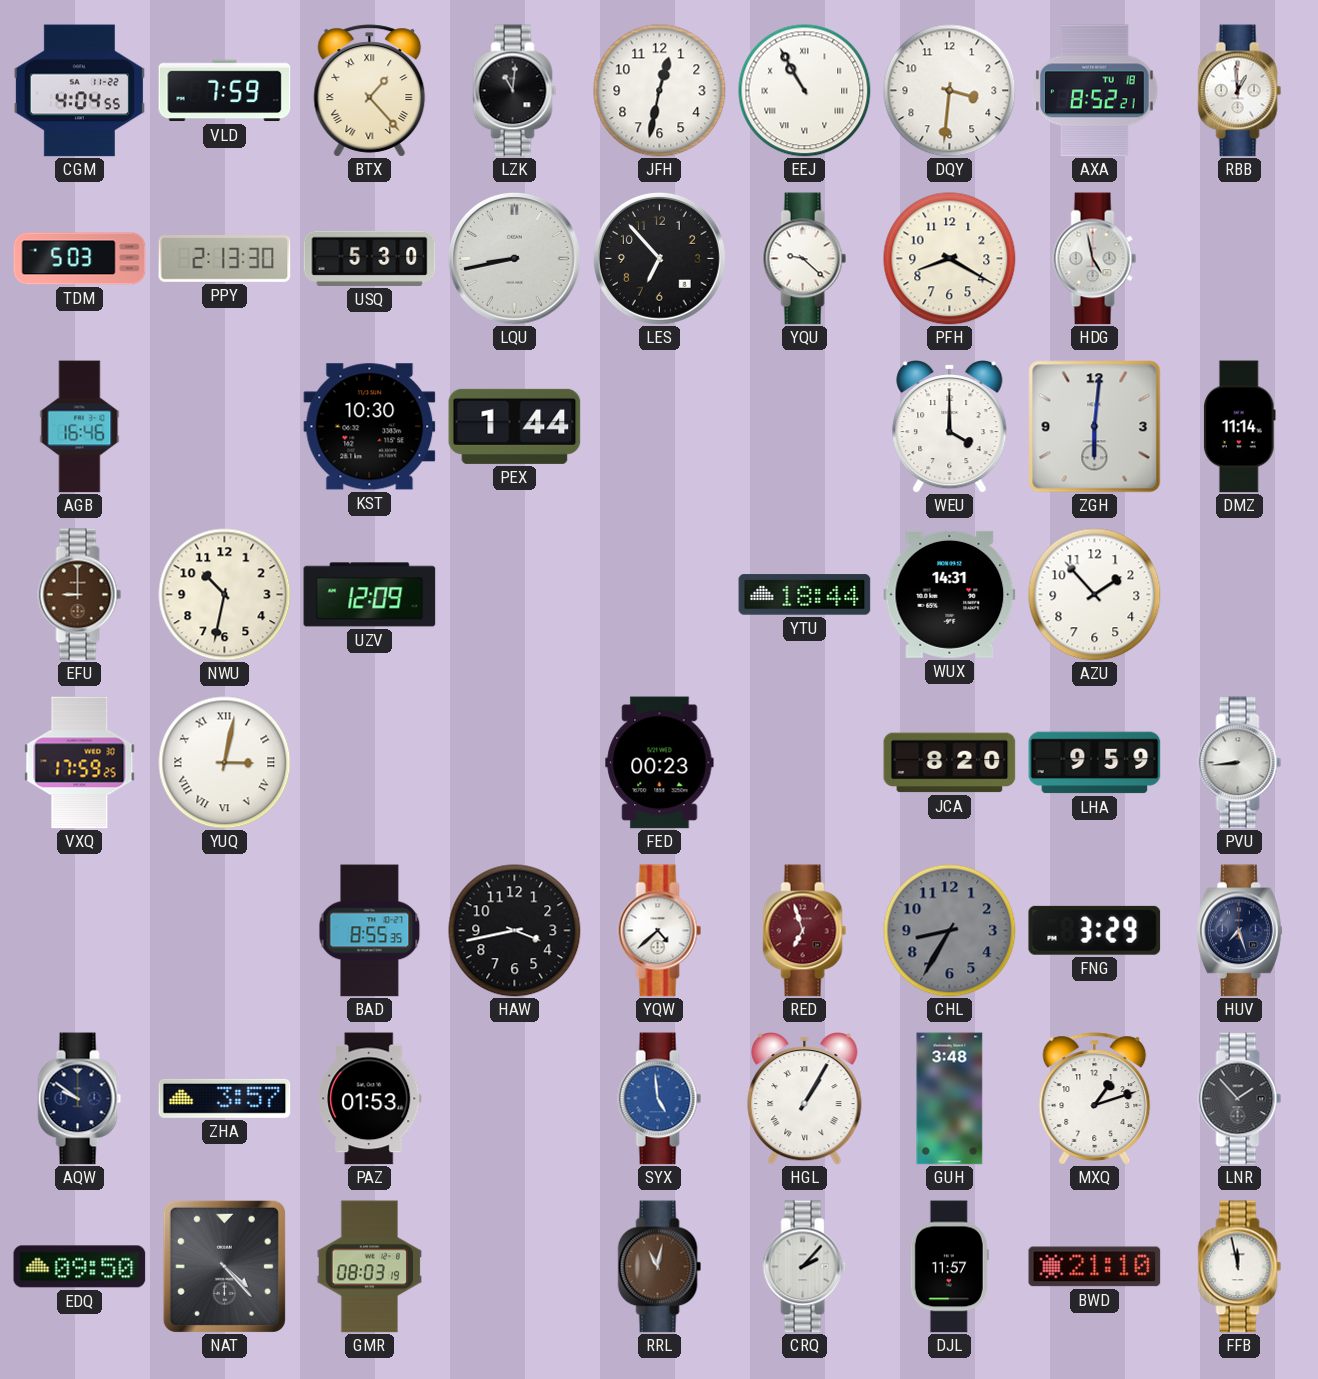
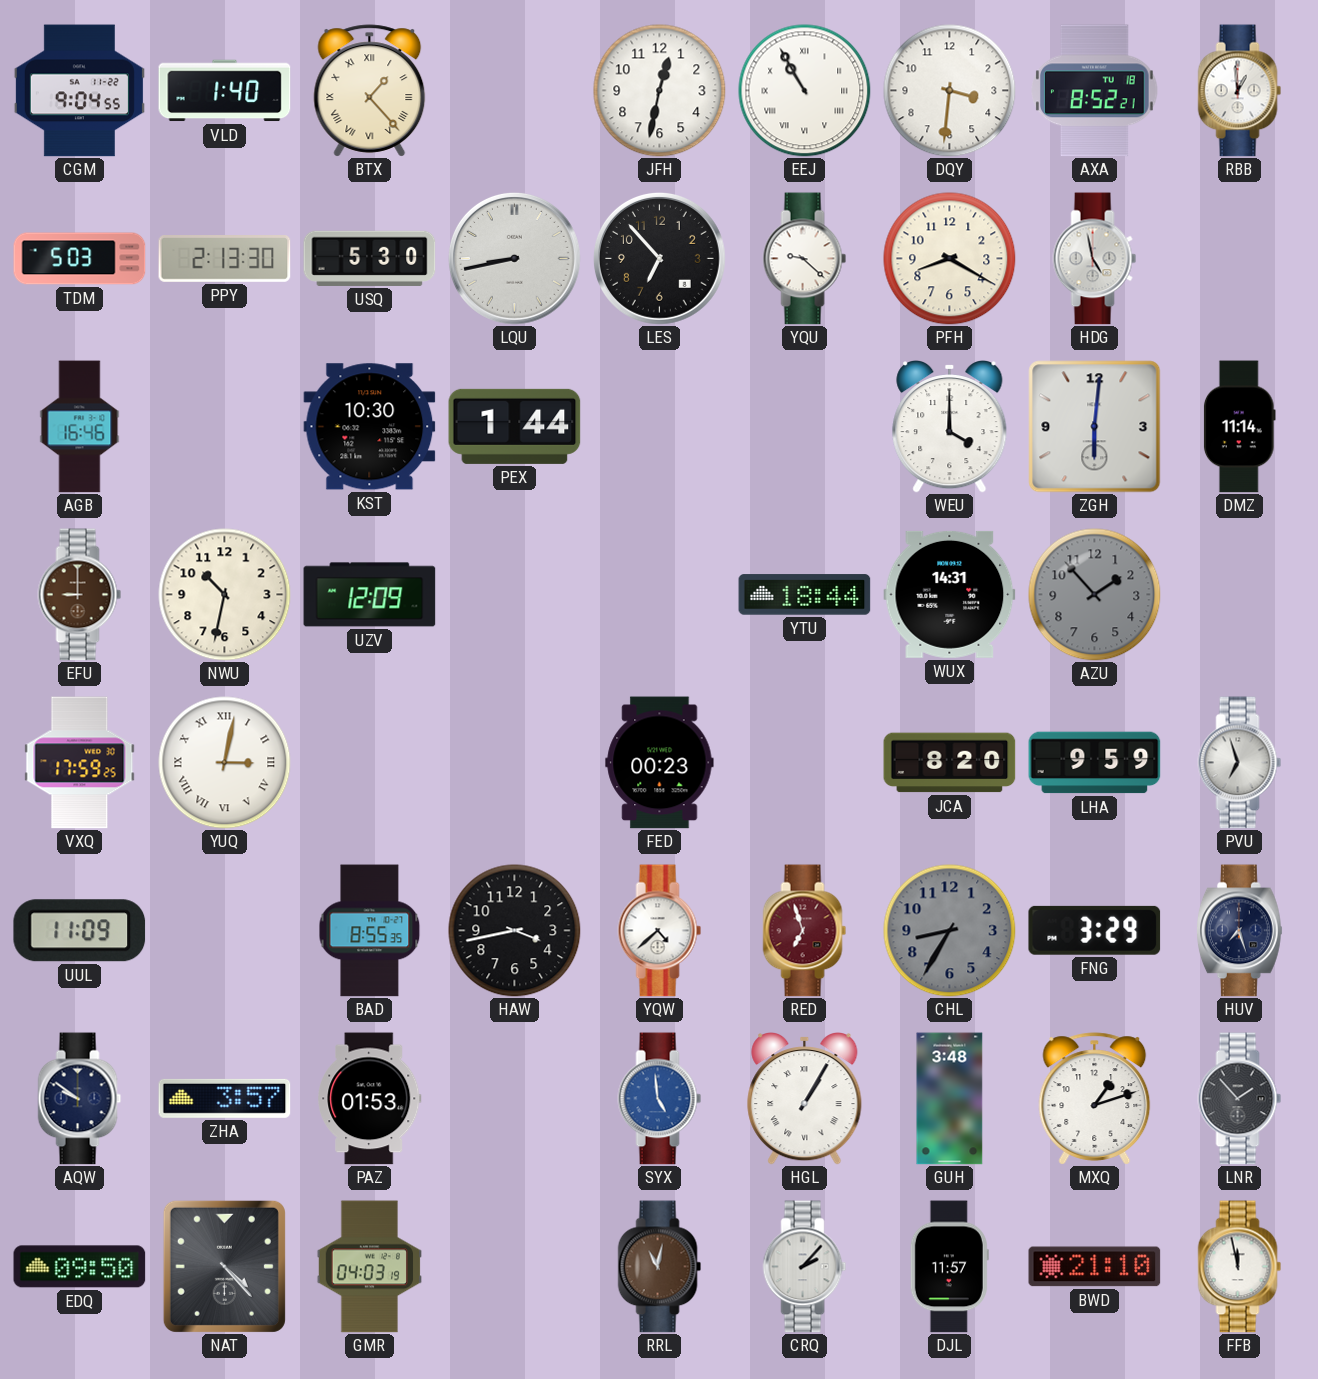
CGM: 4:04 -> 9:04
VLD: 7:59 -> 1:40
LZK: 11:01 -> none
AZU dial: white -> grey
PVU: 8:44 -> 6:57
UUL: none -> 11:09
GMR: 08:03 -> 04:03
